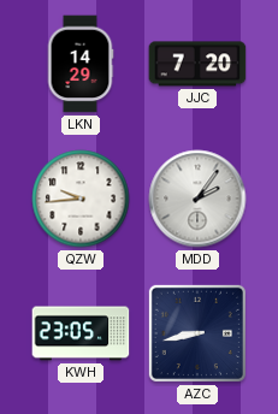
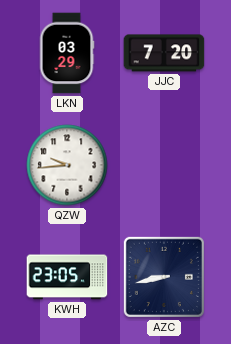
LKN: 14:29 -> 03:29
MDD: 2:06 -> none
